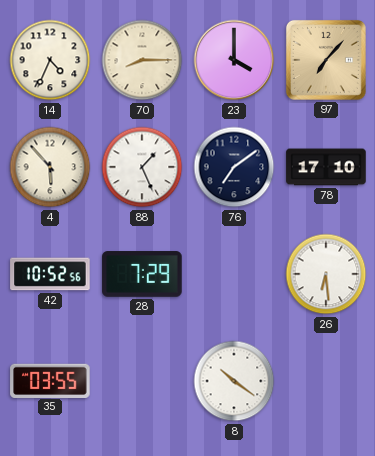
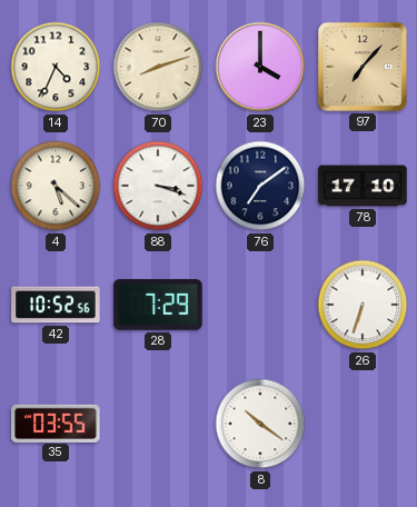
70: 8:15 -> 8:12
4: 5:53 -> 5:22
88: 1:26 -> 3:18
26: 6:29 -> 6:33
